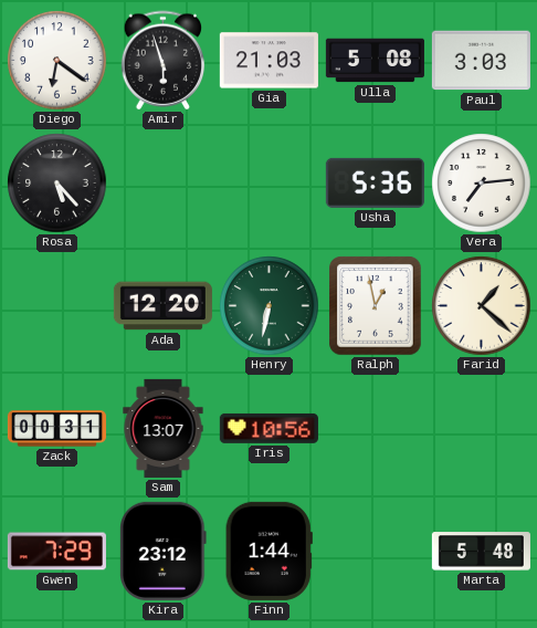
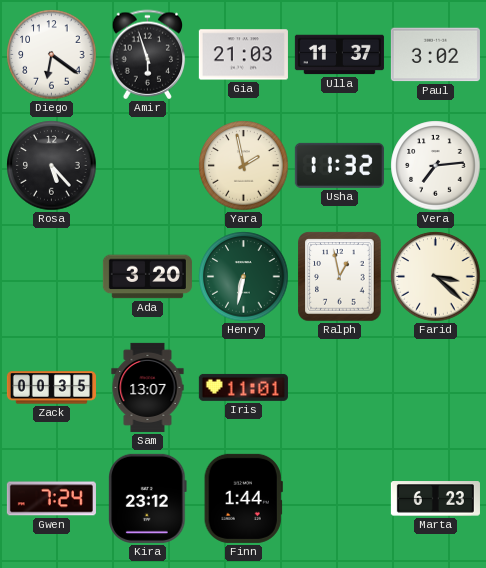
Ulla: 5:08 -> 11:37
Paul: 3:03 -> 3:02
Yara: none -> 1:58
Usha: 5:36 -> 11:32
Ada: 12:20 -> 3:20
Farid: 1:22 -> 3:22
Zack: 00:31 -> 00:35
Iris: 10:56 -> 11:01
Gwen: 7:29 -> 7:24
Marta: 5:48 -> 6:23
